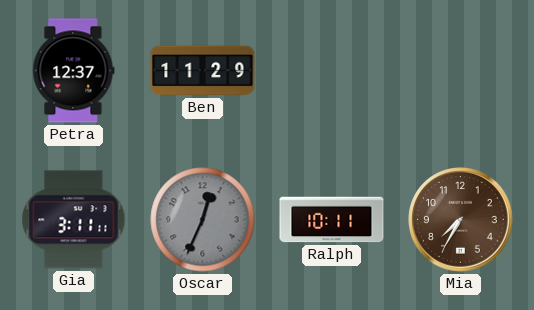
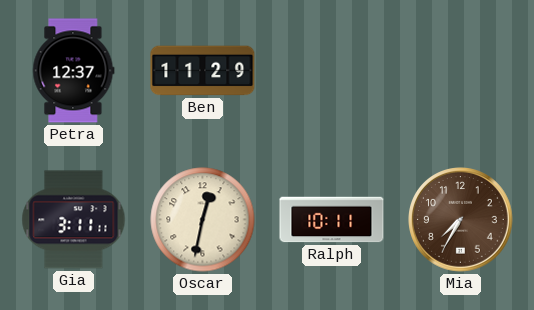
Oscar: 12:34 -> 12:32
Oscar dial: grey -> cream
